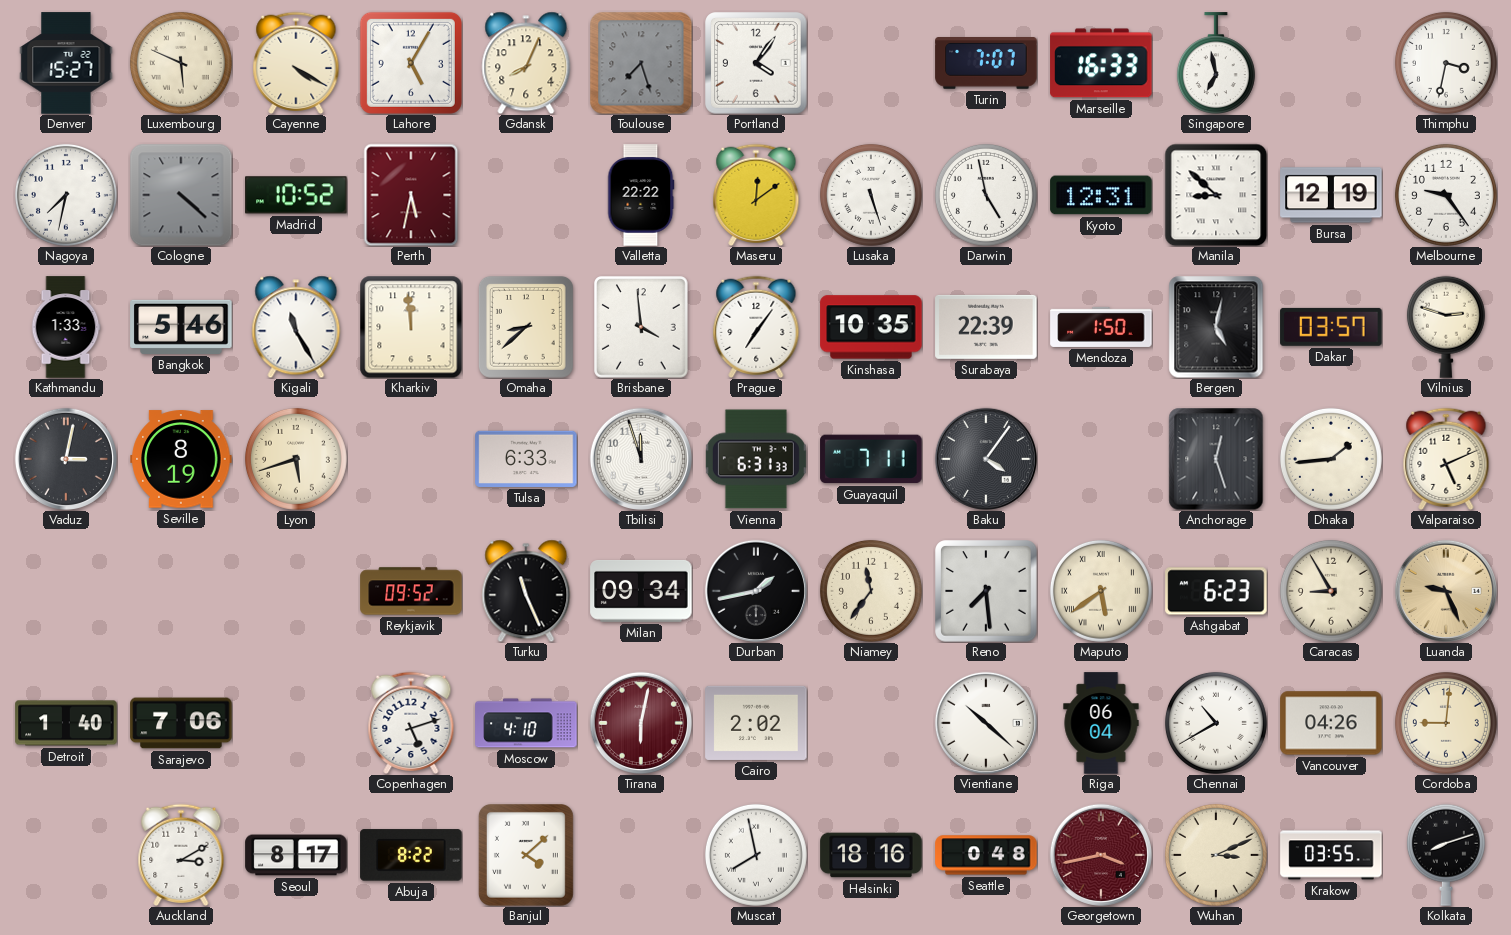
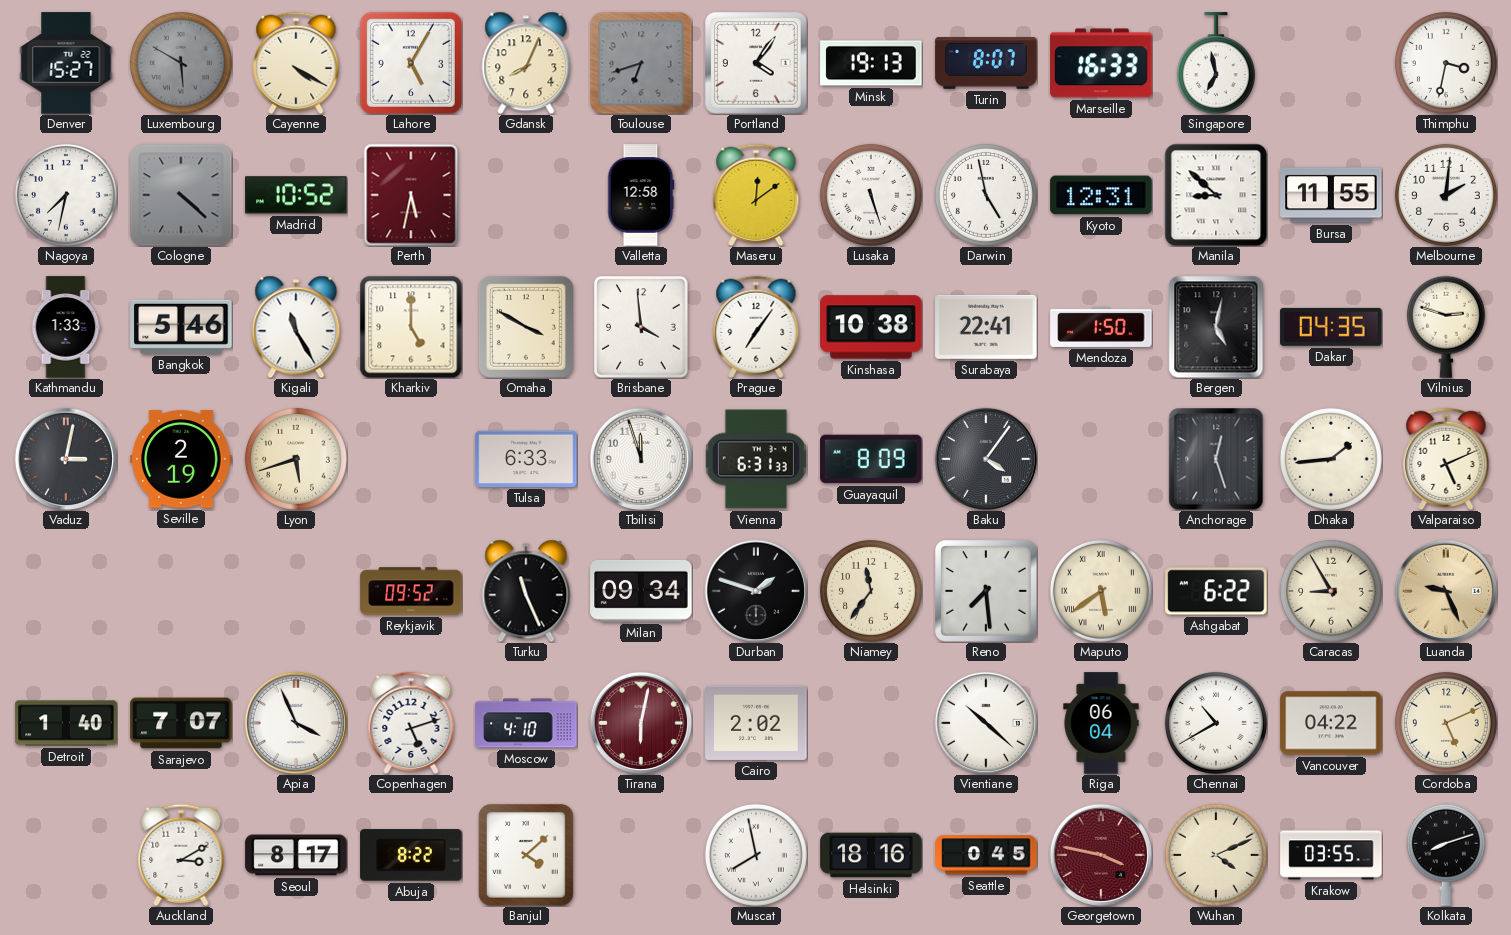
Luxembourg: 5:49 -> 5:50
Luxembourg dial: cream -> grey
Toulouse: 7:27 -> 6:42
Minsk: none -> 19:13
Turin: 7:07 -> 8:07
Valletta: 22:22 -> 12:58
Bursa: 12:19 -> 11:55
Melbourne: 9:24 -> 2:01
Kharkiv: 11:59 -> 5:00
Omaha: 8:38 -> 3:50
Kinshasa: 10:35 -> 10:38
Surabaya: 22:39 -> 22:41
Dakar: 03:57 -> 04:35
Seville: 8:19 -> 2:19
Guayaquil: 7:11 -> 8:09
Durban: 1:43 -> 1:48
Ashgabat: 6:23 -> 6:22
Sarajevo: 7:06 -> 7:07
Apia: none -> 3:56
Vancouver: 04:26 -> 04:22
Cordoba: 9:01 -> 5:11
Seattle: 0:48 -> 0:45
Georgetown: 3:43 -> 3:47
Wuhan: 3:11 -> 4:11
